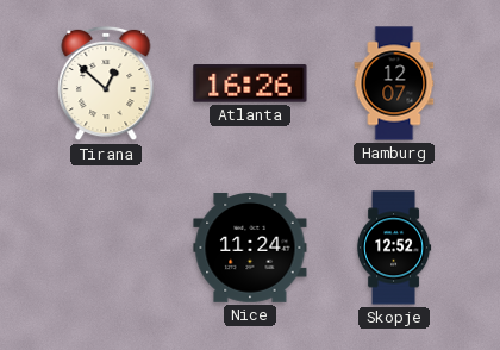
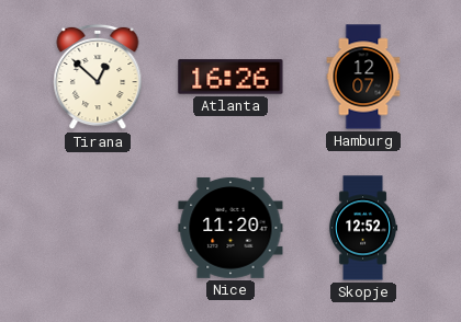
Nice: 11:24 -> 11:20
